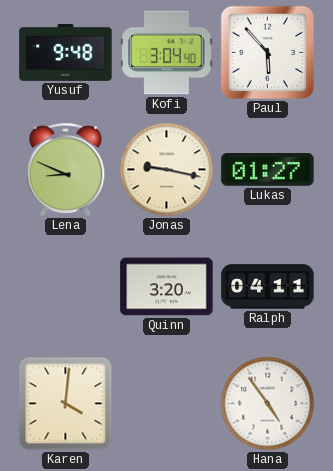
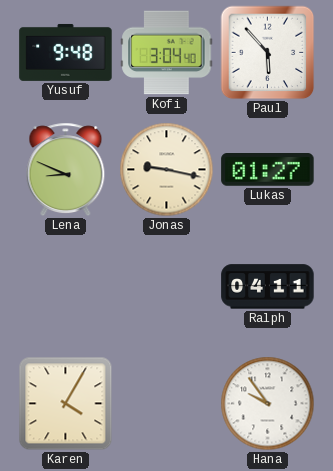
Quinn: 3:20 -> none
Karen: 4:01 -> 4:05
Hana: 4:54 -> 9:54
